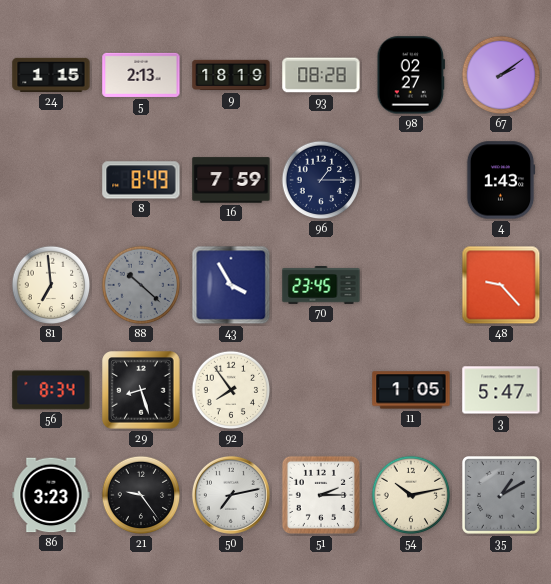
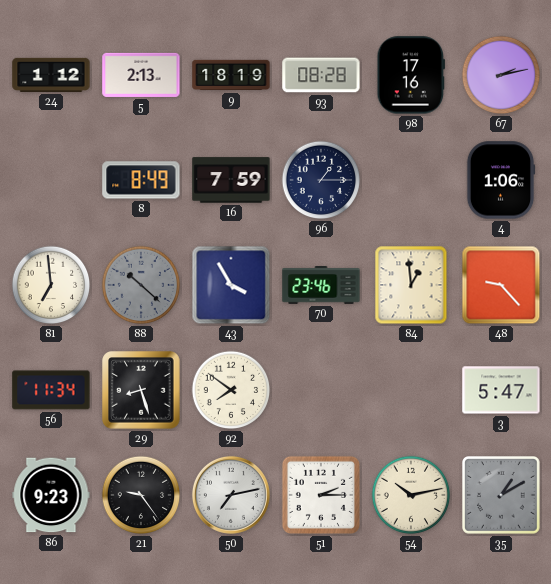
24: 1:15 -> 1:12
98: 02:27 -> 17:16
67: 2:09 -> 2:13
4: 1:43 -> 1:06
70: 23:45 -> 23:46
84: none -> 12:59
56: 8:34 -> 11:34
92: 7:54 -> 7:51
11: 1:05 -> none
86: 3:23 -> 9:23
